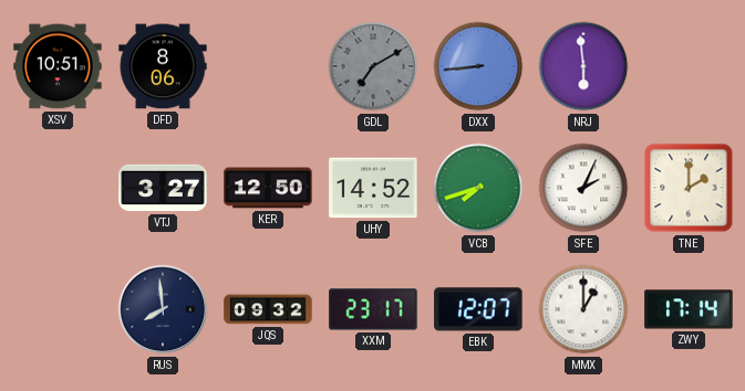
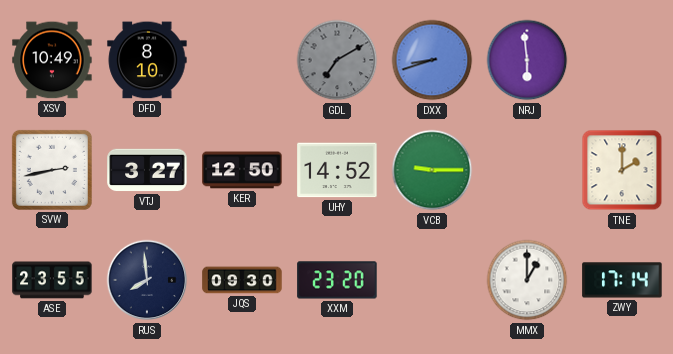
XSV: 10:51 -> 10:49
DFD: 8:06 -> 8:10
DXX: 8:44 -> 8:42
SVW: none -> 2:43
VCB: 7:42 -> 9:15
SFE: 2:04 -> none
ASE: none -> 23:55
JQS: 09:32 -> 09:30
XXM: 23:17 -> 23:20
EBK: 12:07 -> none
